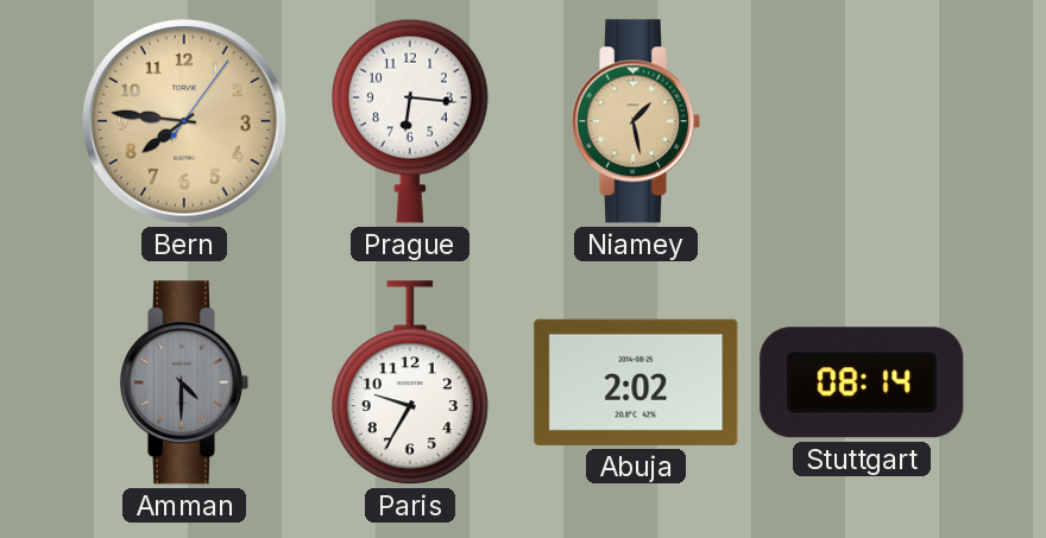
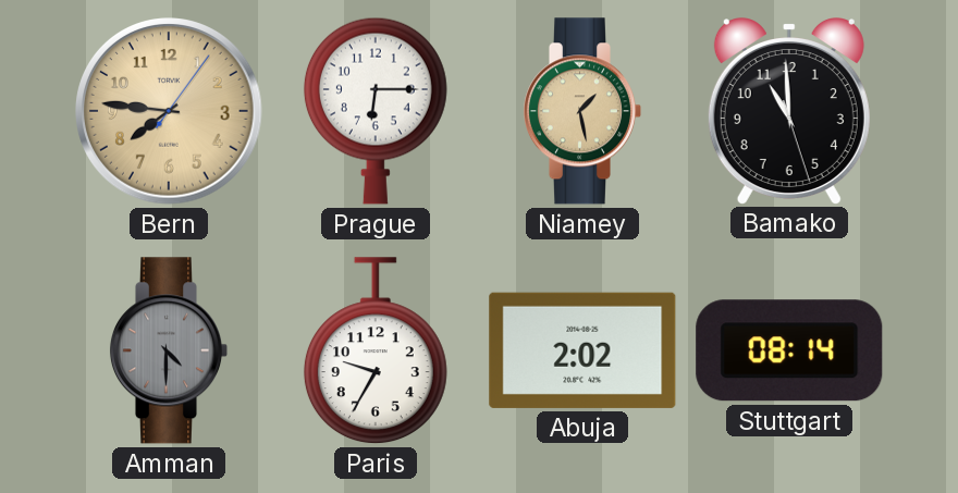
Prague: 6:16 -> 6:15
Bamako: none -> 10:59
